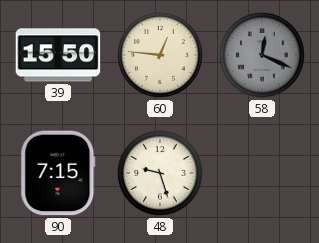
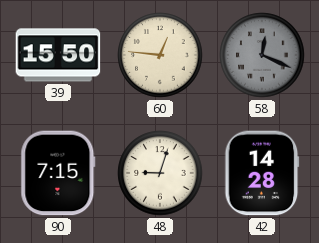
48: 9:27 -> 9:03
42: none -> 14:28
